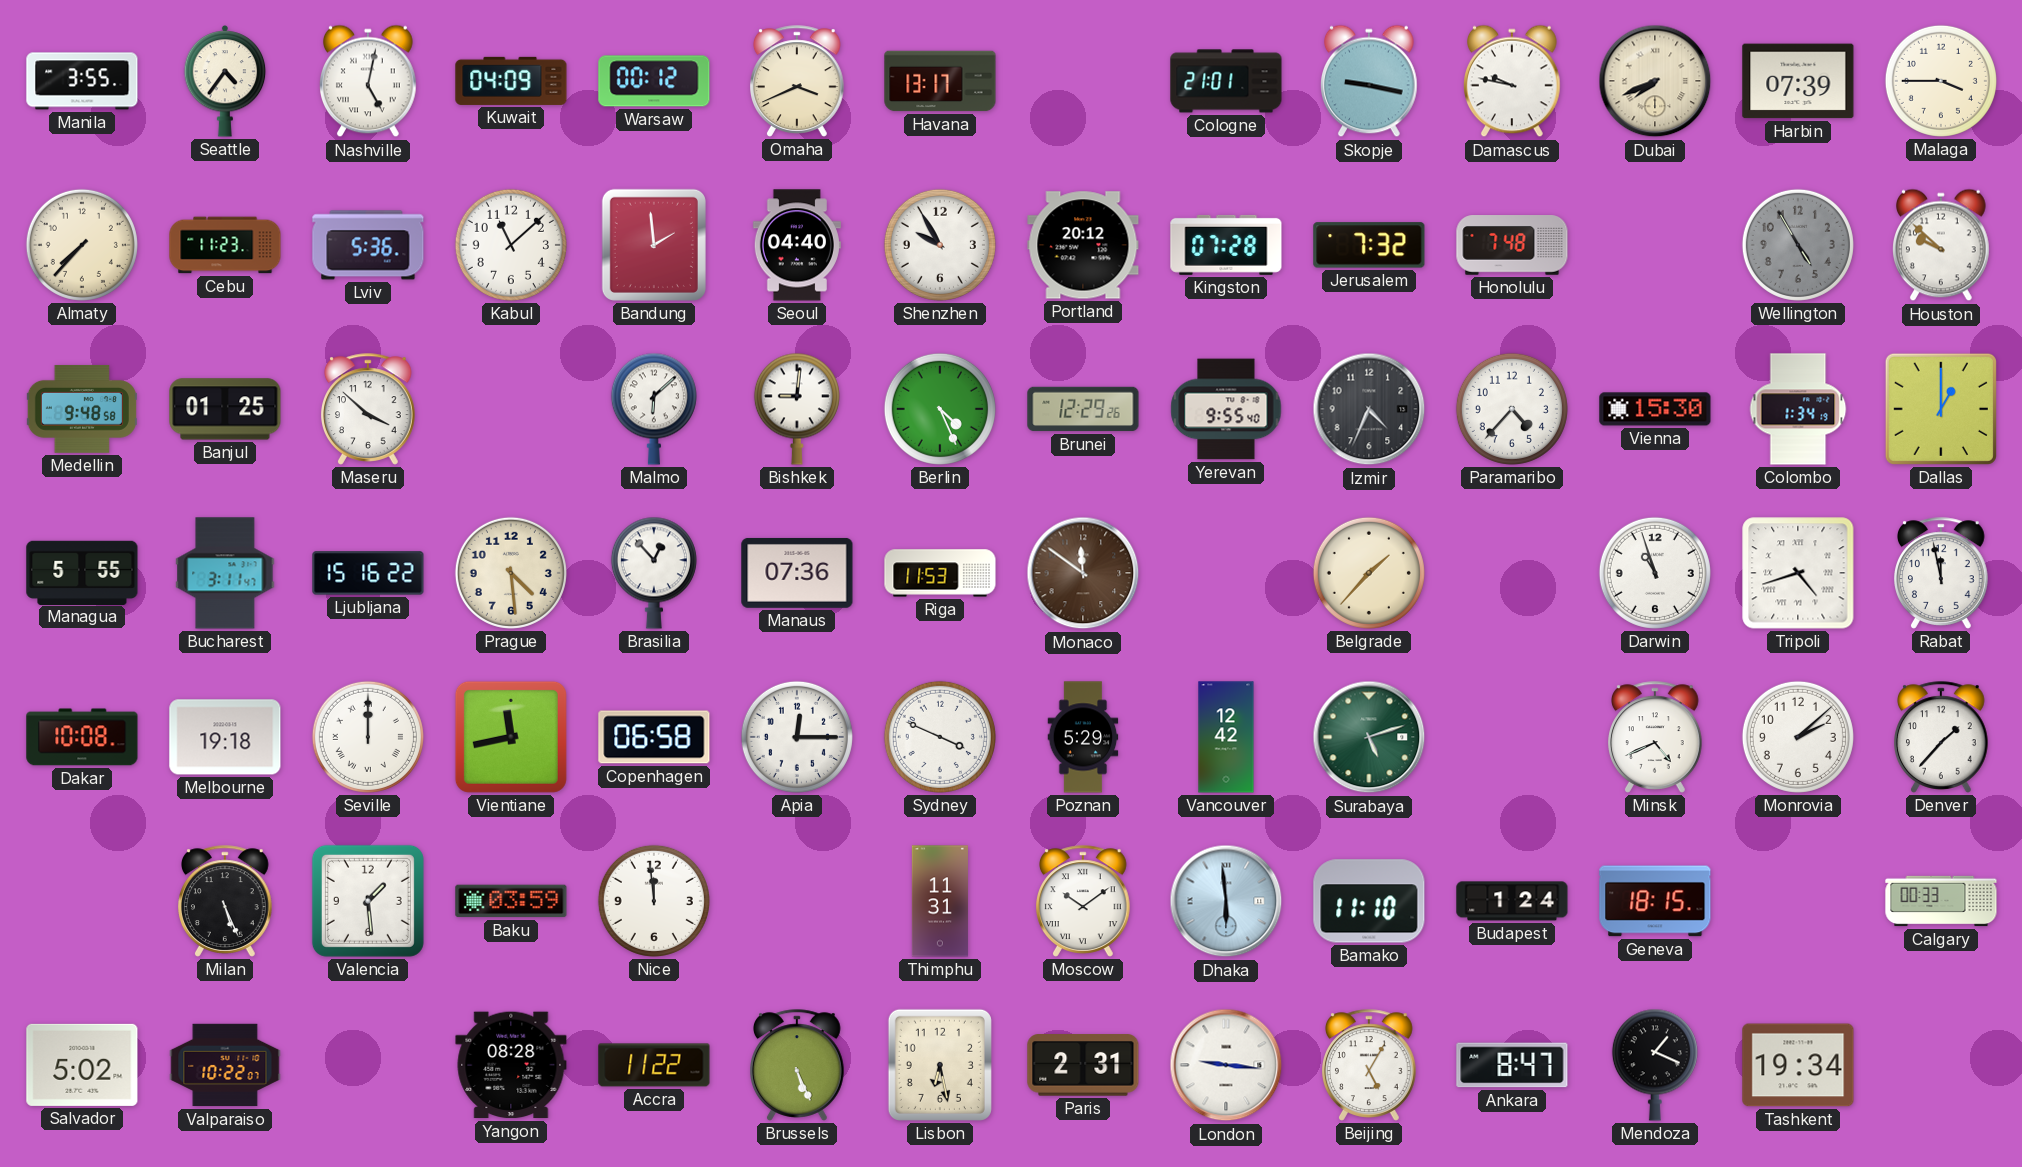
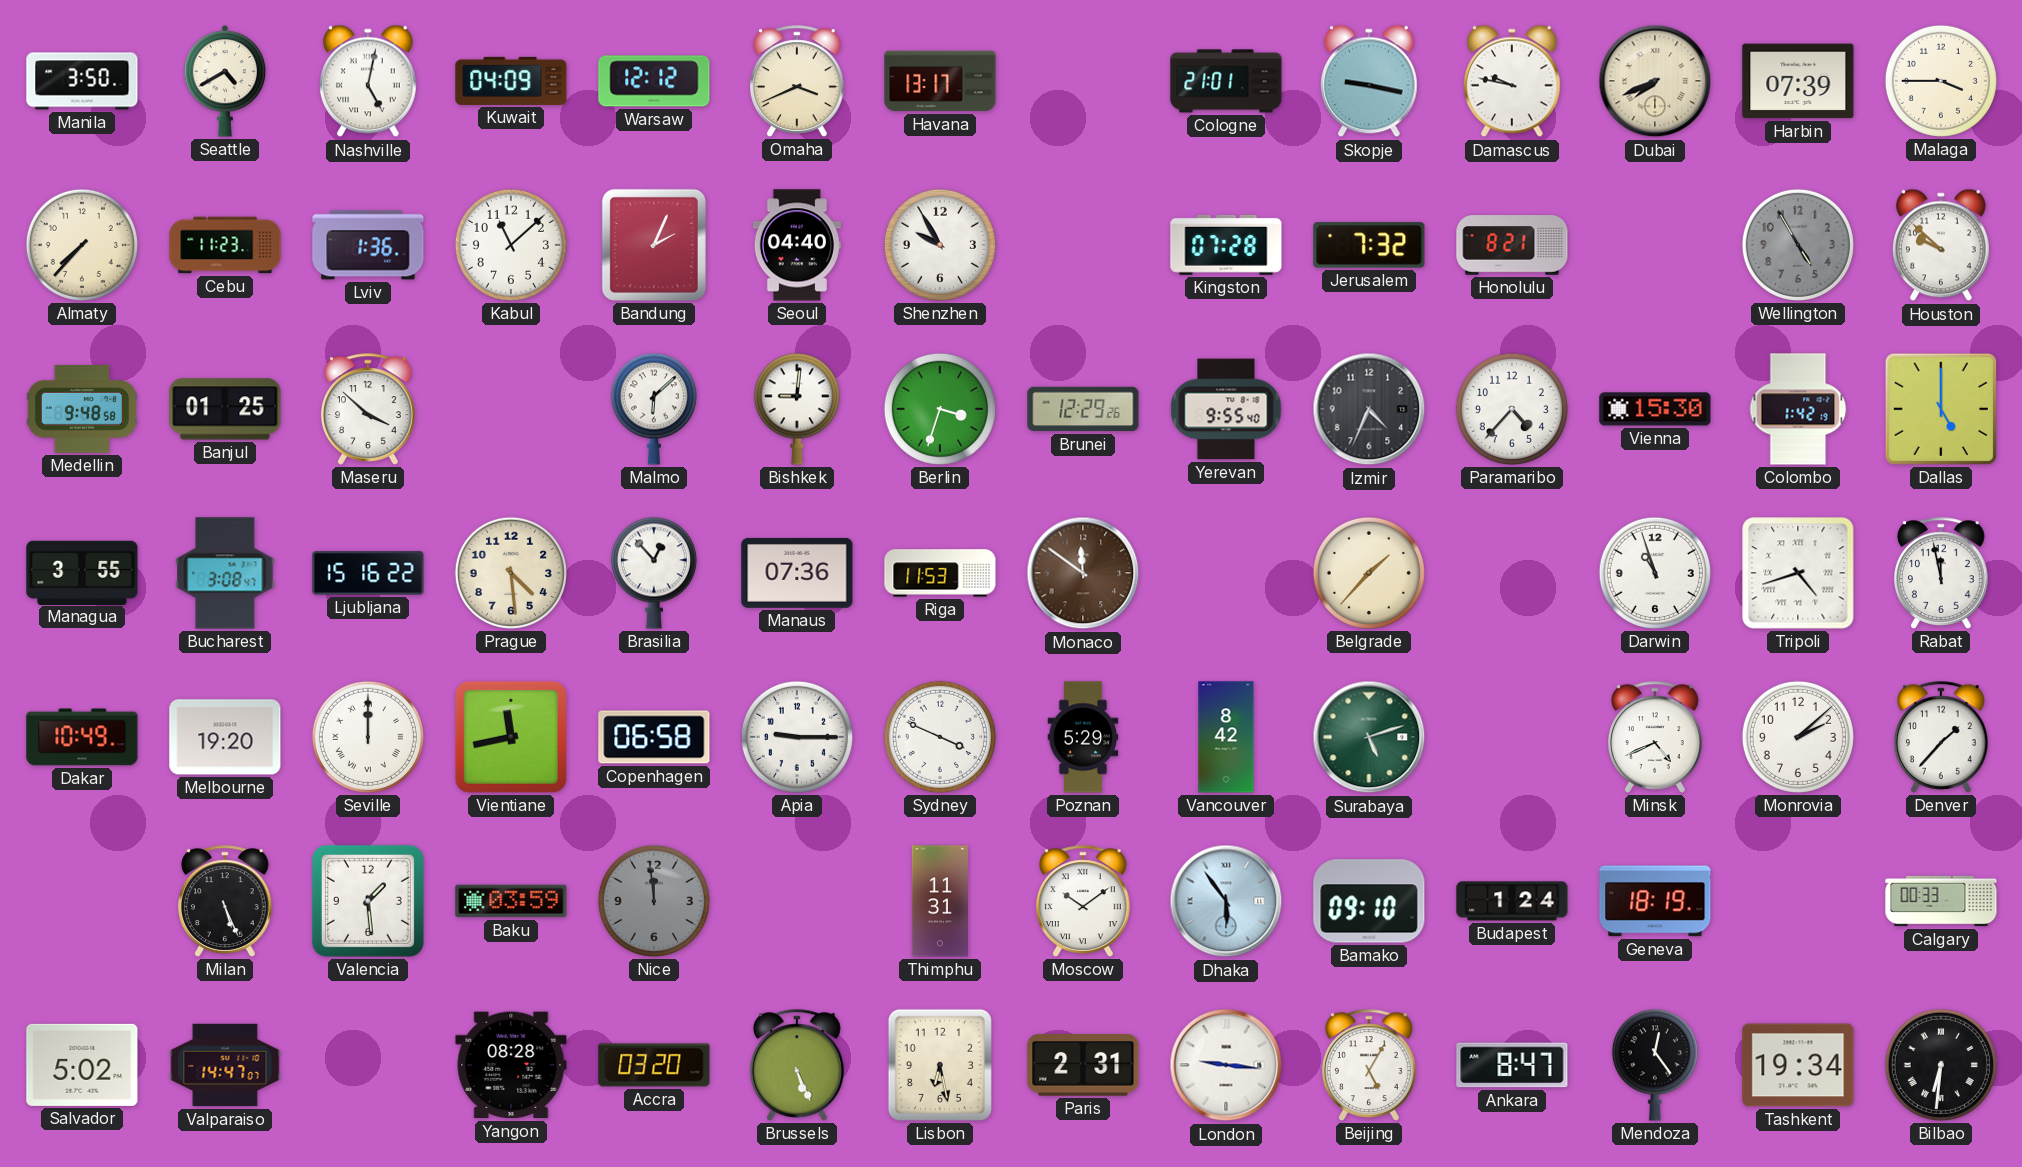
Manila: 3:55 -> 3:50
Seattle: 4:36 -> 4:40
Warsaw: 00:12 -> 12:12
Lviv: 5:36 -> 1:36
Bandung: 1:59 -> 2:04
Portland: 20:12 -> none
Honolulu: 7:48 -> 8:21
Berlin: 4:26 -> 3:33
Colombo: 1:34 -> 1:42
Dallas: 1:00 -> 5:00
Managua: 5:55 -> 3:55
Bucharest: 3:11 -> 3:08
Dakar: 10:08 -> 10:49
Melbourne: 19:18 -> 19:20
Apia: 12:15 -> 9:15
Vancouver: 12:42 -> 8:42
Nice dial: white -> grey
Dhaka: 5:59 -> 5:54
Bamako: 11:10 -> 09:10
Geneva: 18:15 -> 18:19
Valparaiso: 10:22 -> 14:47
Accra: 11:22 -> 03:20
Mendoza: 1:19 -> 12:24
Bilbao: none -> 6:31
